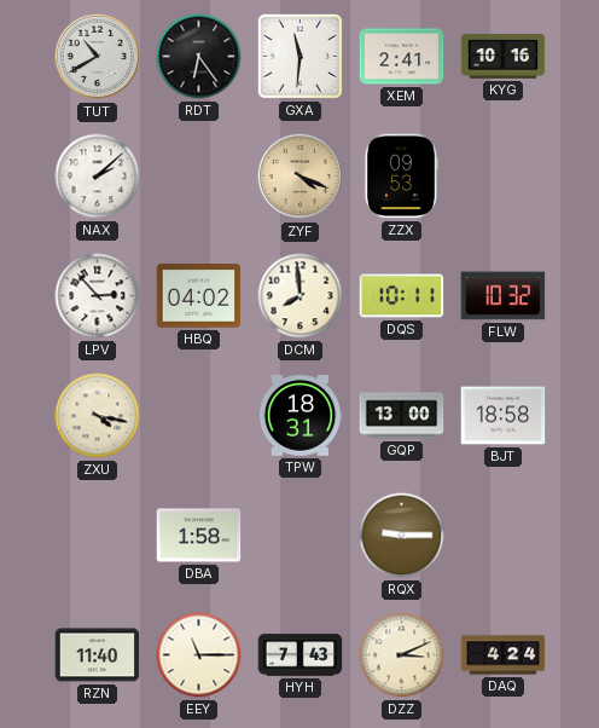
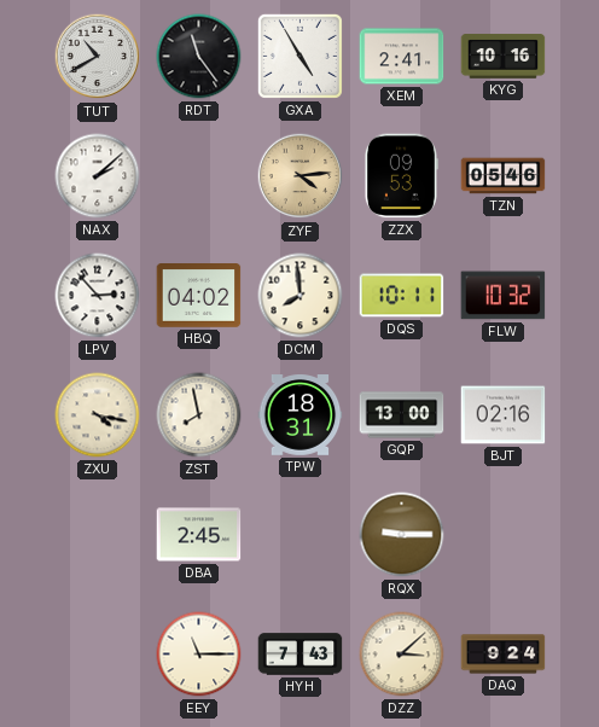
RDT: 6:24 -> 11:24
GXA: 11:31 -> 4:55
ZYF: 4:19 -> 4:14
TZN: none -> 05:46
ZST: none -> 7:58
BJT: 18:58 -> 02:16
DBA: 1:58 -> 2:45
RZN: 11:40 -> none
DZZ: 3:11 -> 3:08
DAQ: 4:24 -> 9:24
